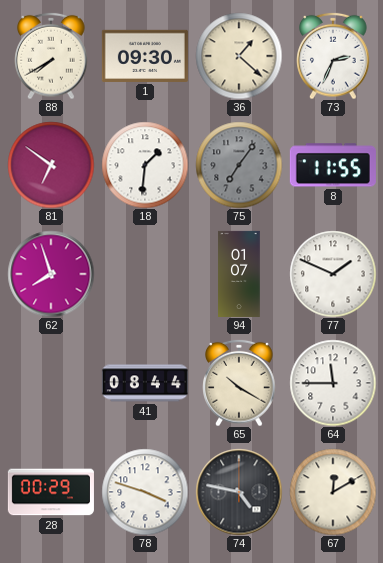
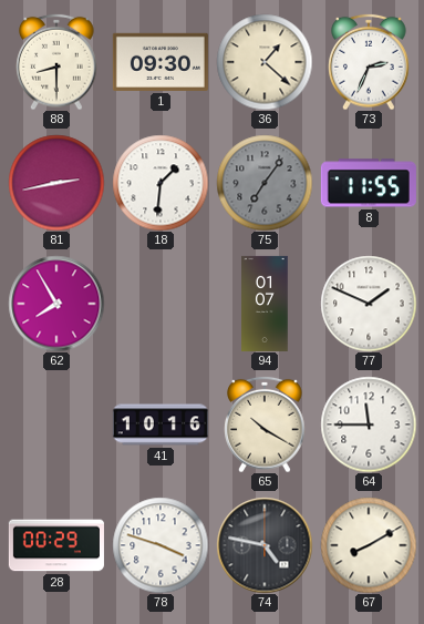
88: 7:40 -> 8:30
81: 6:51 -> 2:43
62: 7:57 -> 7:55
41: 08:44 -> 10:16
67: 12:10 -> 8:10
